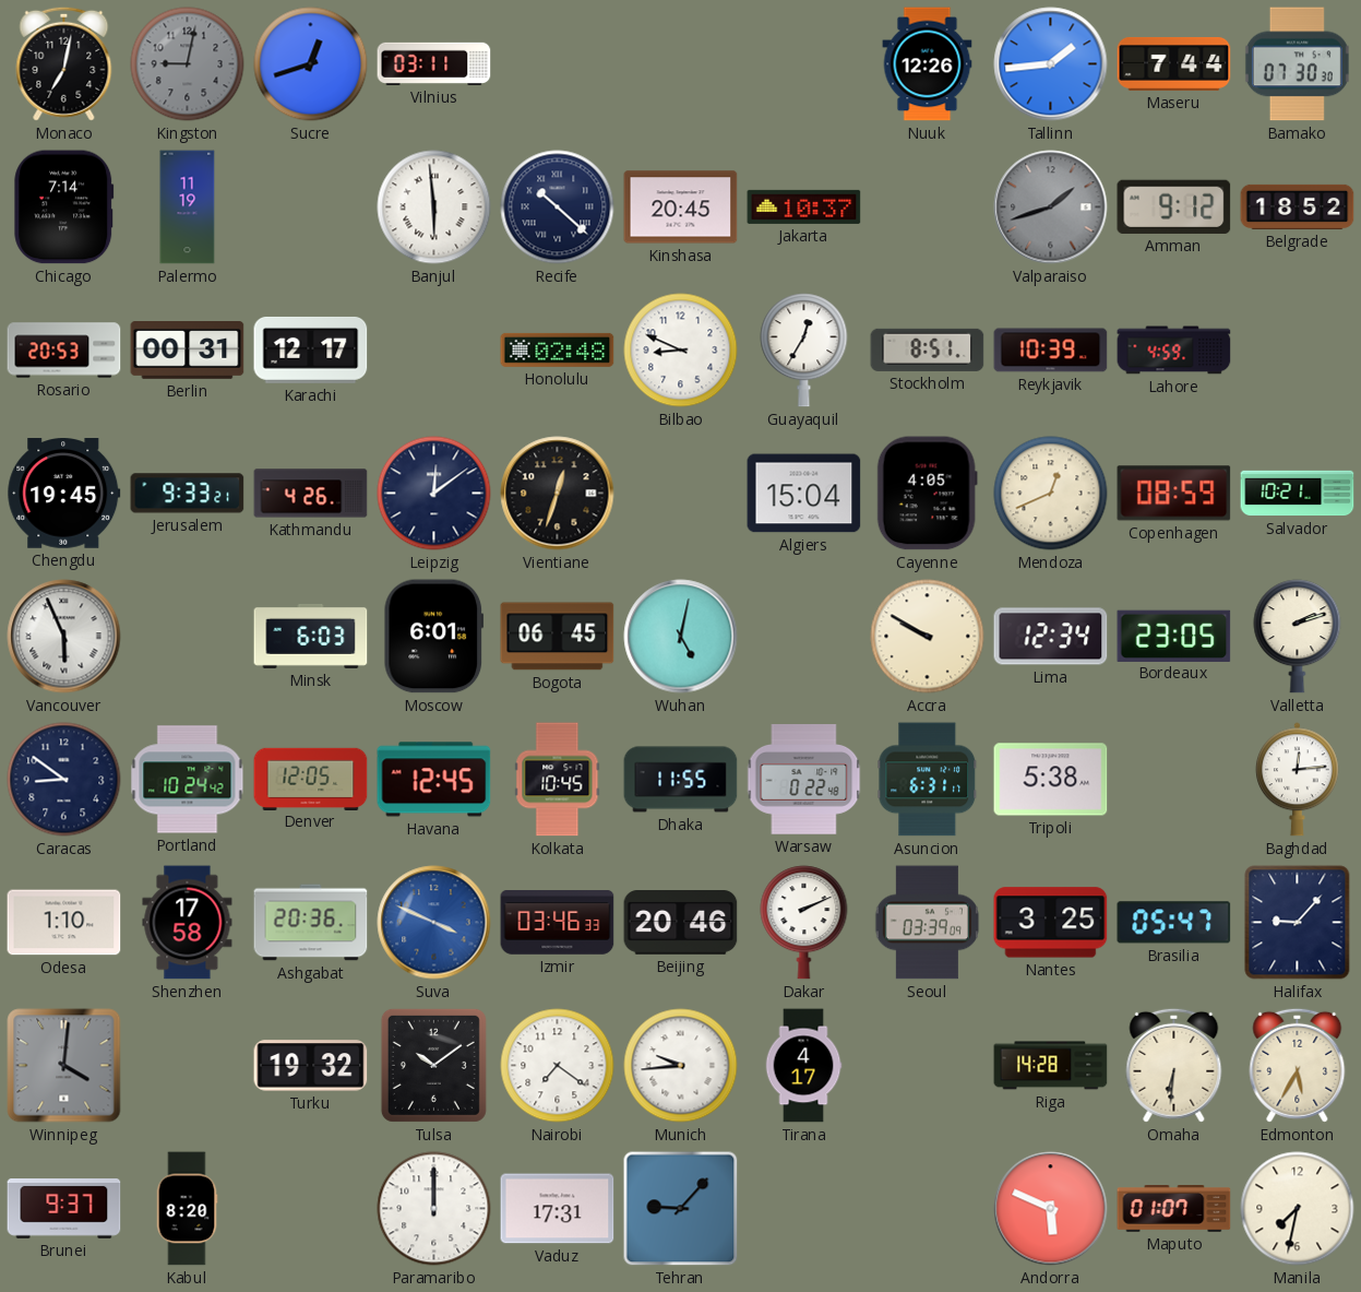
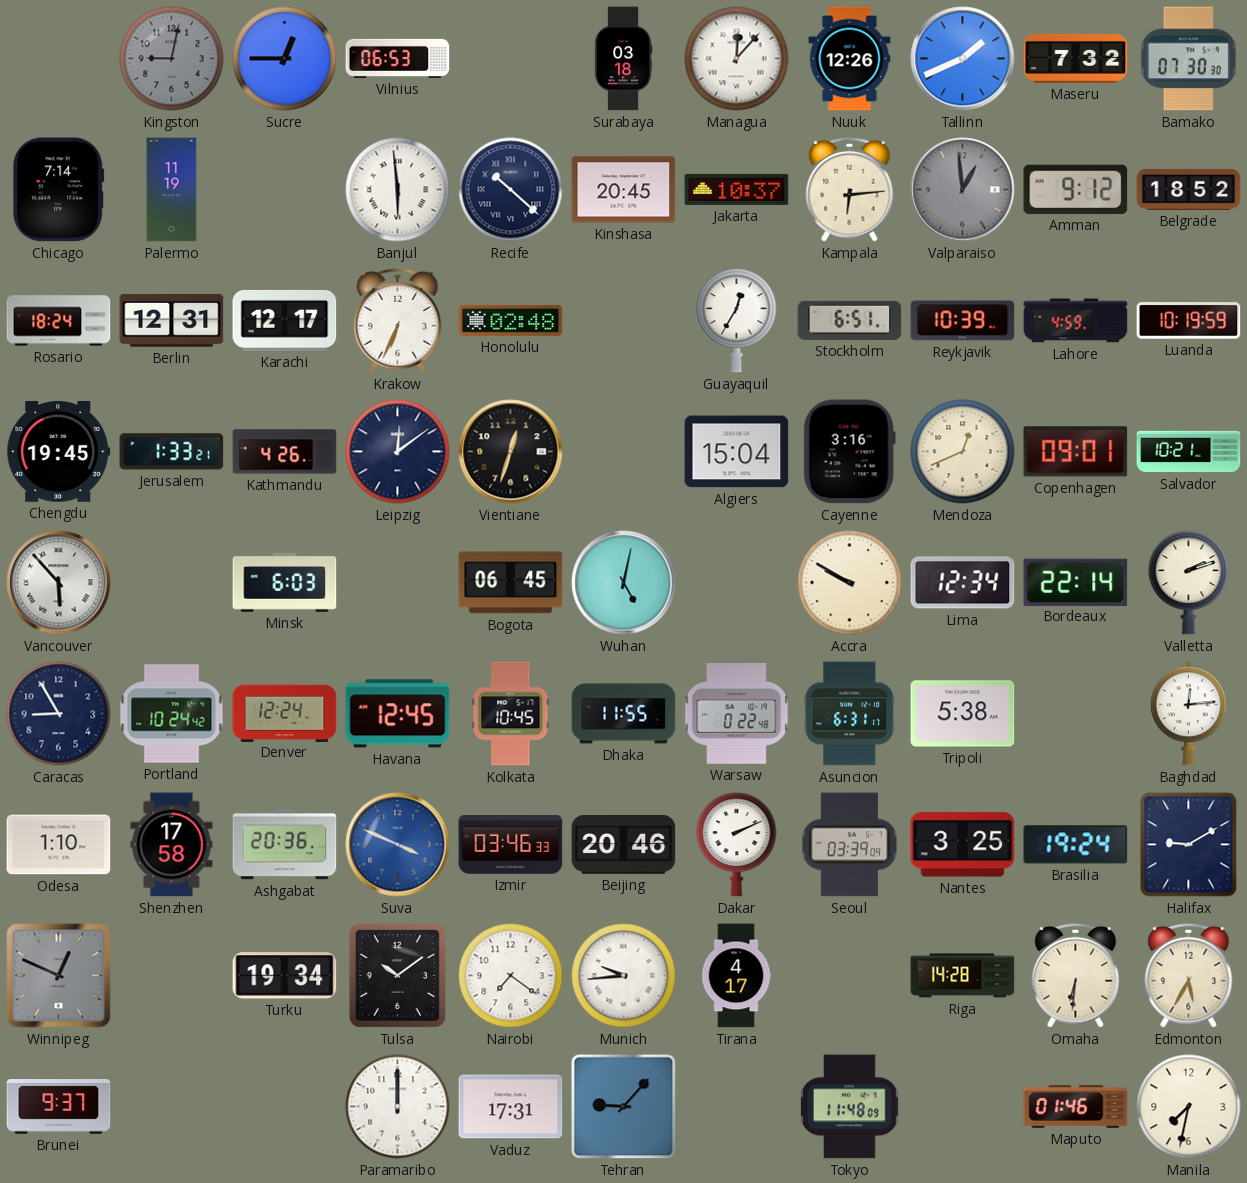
Monaco: 7:02 -> none
Sucre: 12:42 -> 12:45
Vilnius: 03:11 -> 06:53
Surabaya: none -> 03:18
Managua: none -> 12:07
Tallinn: 1:44 -> 1:41
Maseru: 7:44 -> 7:32
Kampala: none -> 6:14
Valparaiso: 1:42 -> 12:59
Rosario: 20:53 -> 18:24
Berlin: 00:31 -> 12:31
Krakow: none -> 6:34
Bilbao: 8:49 -> none
Stockholm: 8:51 -> 6:51
Luanda: none -> 10:19
Jerusalem: 9:33 -> 1:33
Cayenne: 4:05 -> 3:16
Copenhagen: 08:59 -> 09:01
Vancouver: 5:56 -> 5:53
Moscow: 6:01 -> none
Bordeaux: 23:05 -> 22:14
Caracas: 8:51 -> 8:55
Denver: 12:05 -> 12:24
Brasilia: 05:47 -> 19:24
Halifax: 9:07 -> 9:10
Winnipeg: 4:01 -> 12:49
Turku: 19:32 -> 19:34
Kabul: 8:20 -> none
Tokyo: none -> 11:48
Andorra: 5:49 -> none
Maputo: 01:07 -> 01:46
